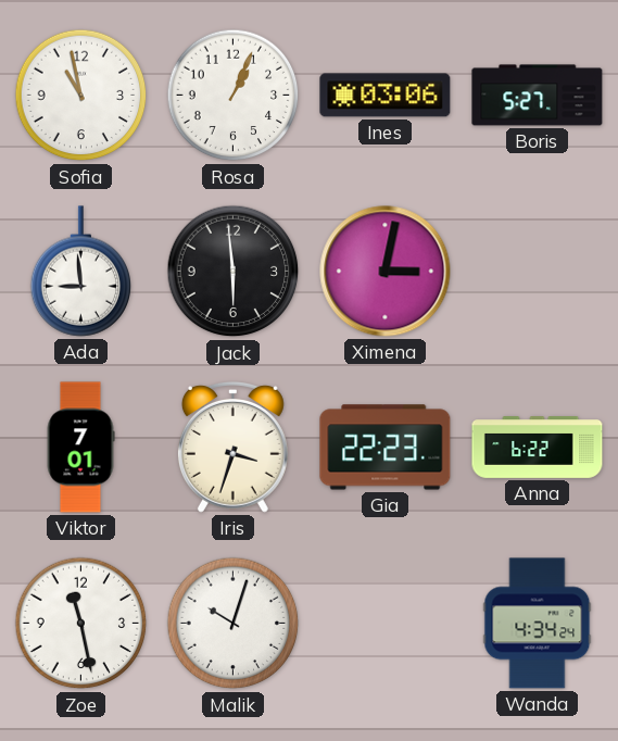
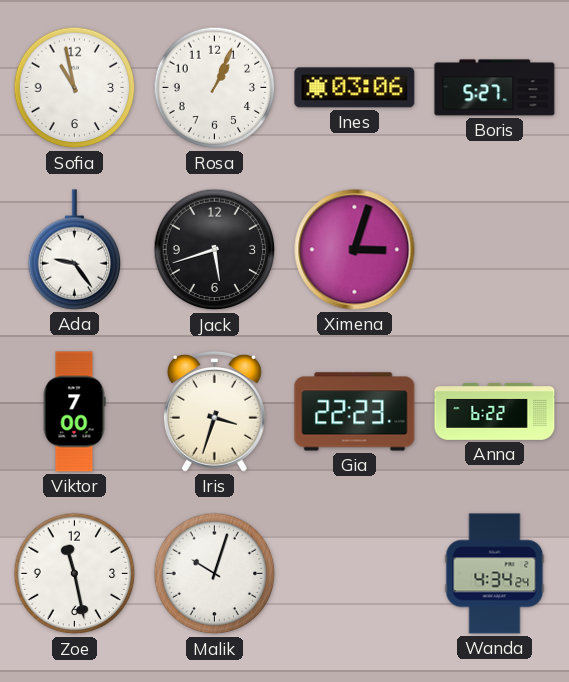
Ada: 8:59 -> 9:24
Jack: 5:59 -> 5:42
Ximena: 3:02 -> 3:03
Viktor: 7:01 -> 7:00
